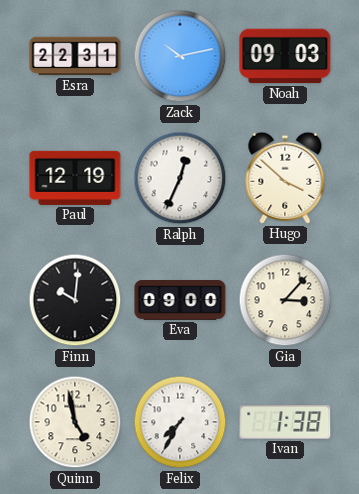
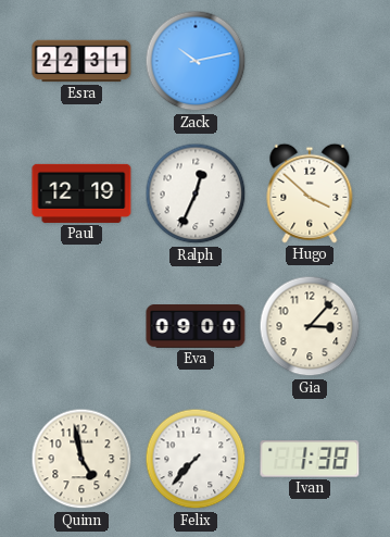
Noah: 09:03 -> none
Finn: 10:01 -> none
Felix: 7:35 -> 7:37
